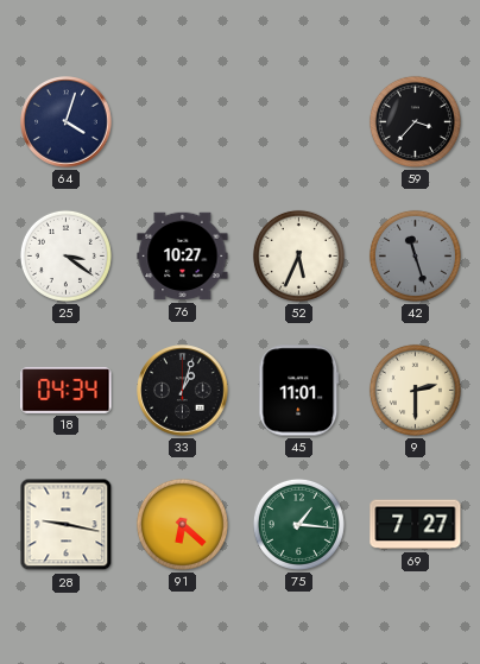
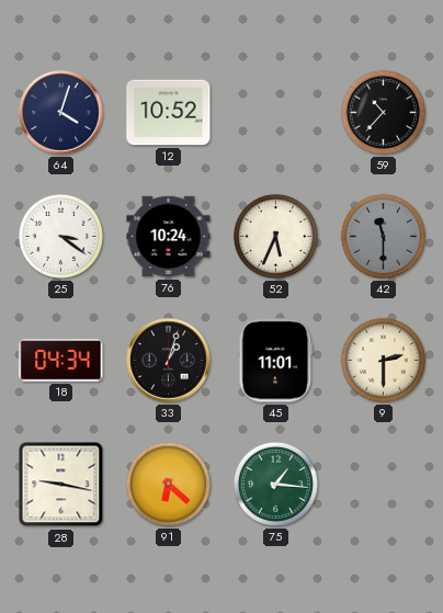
12: none -> 10:52
59: 3:37 -> 10:37
76: 10:27 -> 10:24
42: 11:27 -> 11:30
69: 7:27 -> none
